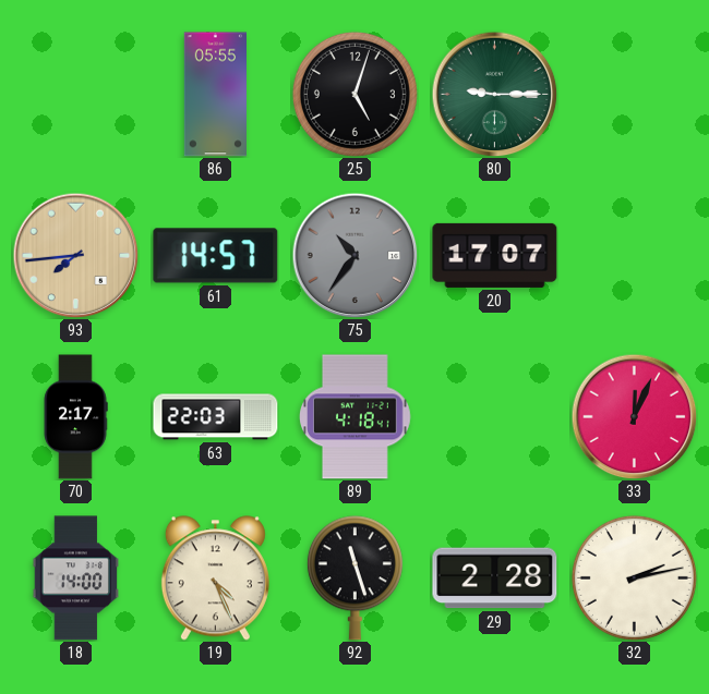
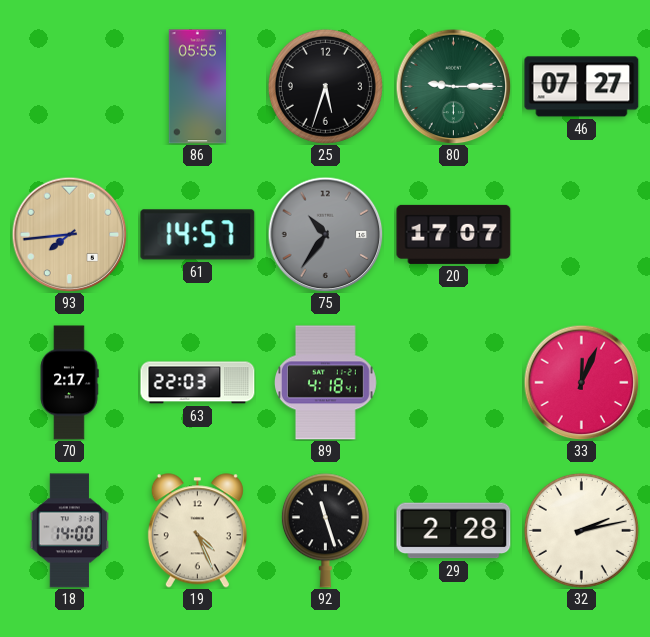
25: 5:03 -> 5:33
46: none -> 07:27
